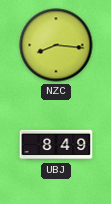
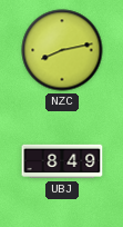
NZC: 8:16 -> 8:13
